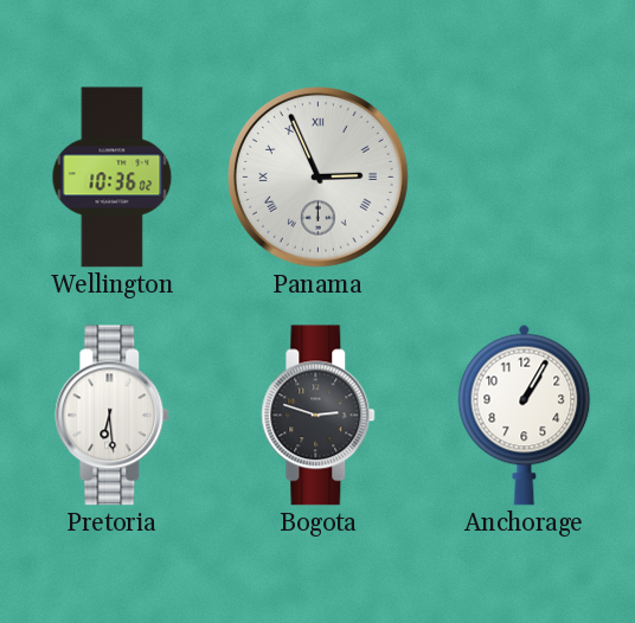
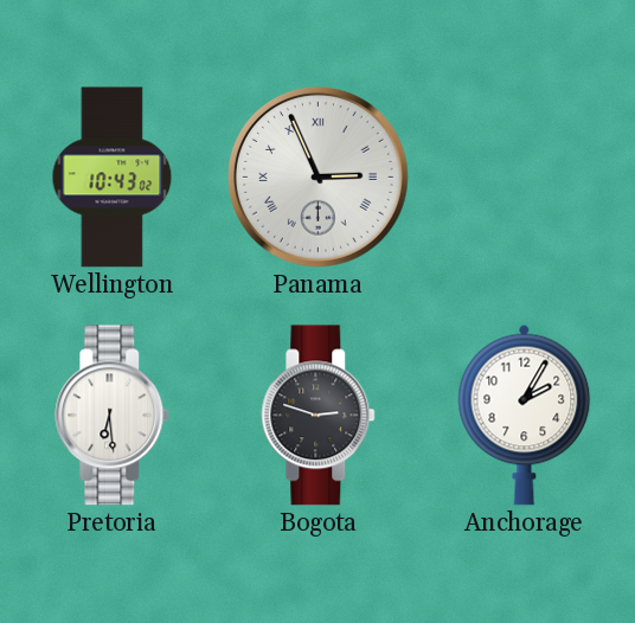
Wellington: 10:36 -> 10:43
Anchorage: 1:05 -> 2:05
